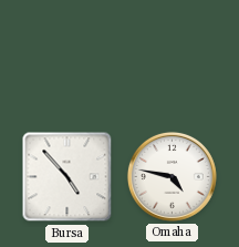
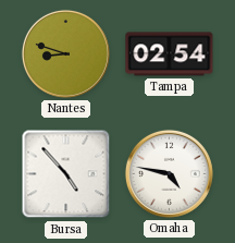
Nantes: none -> 8:48
Tampa: none -> 02:54
